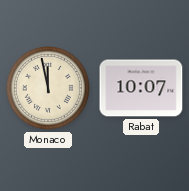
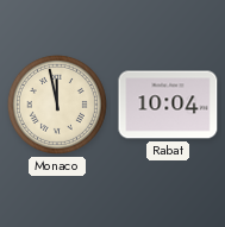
Rabat: 10:07 -> 10:04
